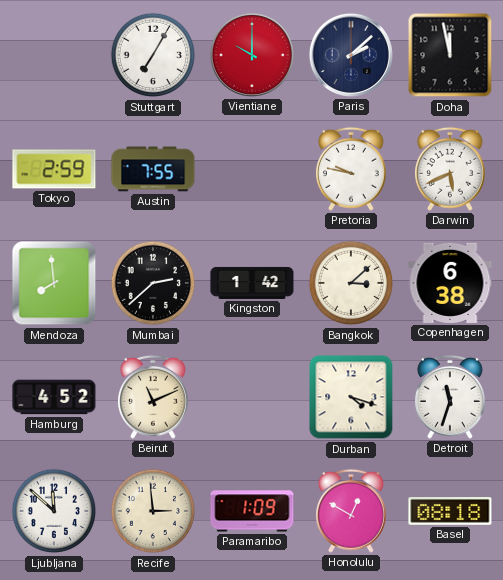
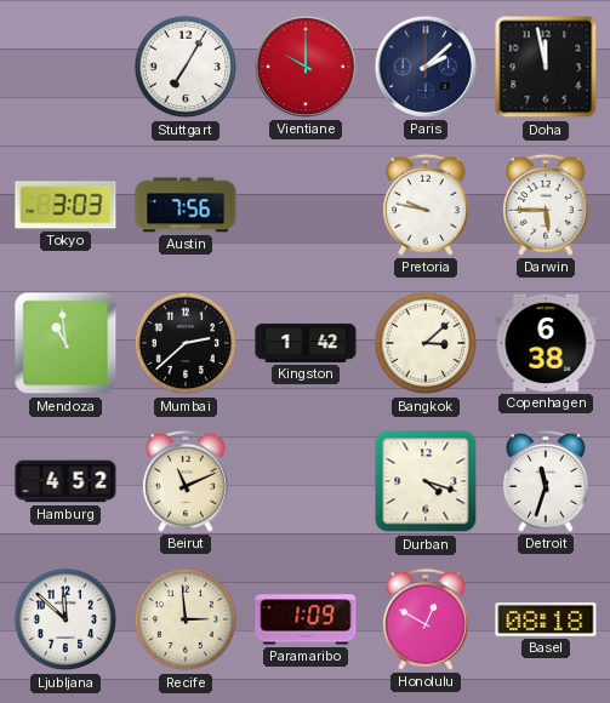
Tokyo: 2:59 -> 3:03
Austin: 7:55 -> 7:56
Darwin: 5:41 -> 5:45
Mendoza: 7:59 -> 10:59
